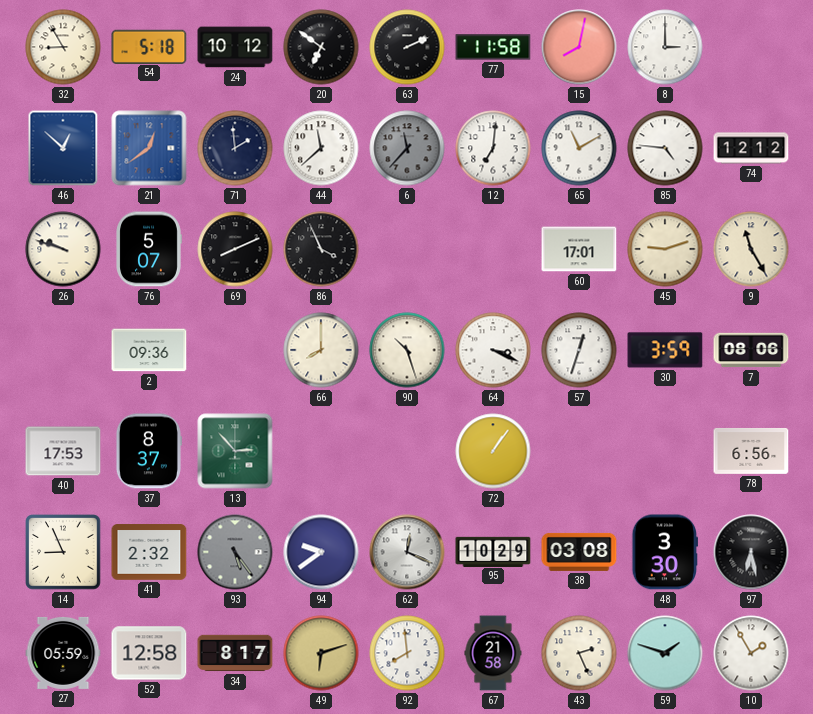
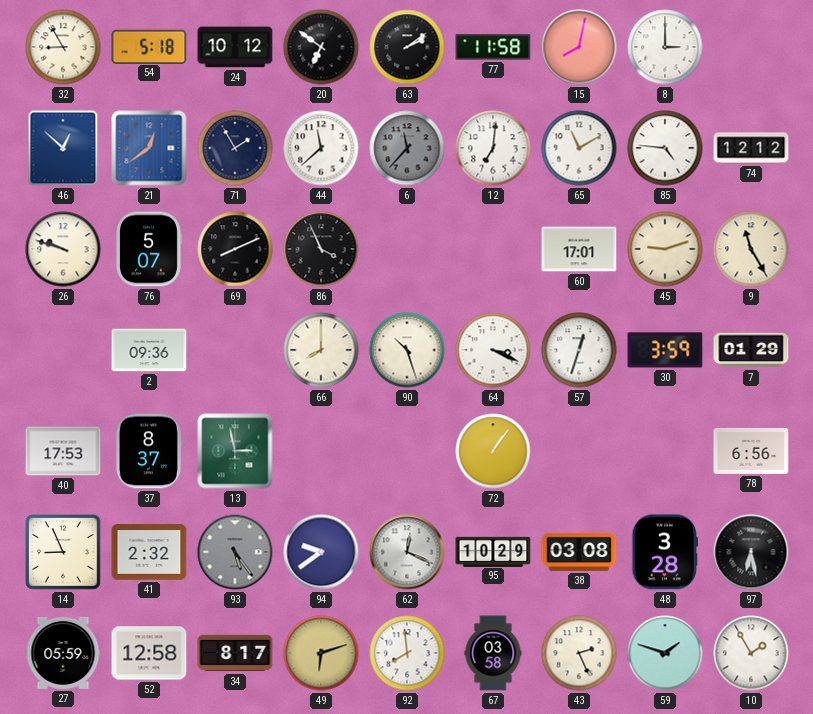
63: 2:11 -> 2:09
71: 1:59 -> 1:55
7: 08:06 -> 01:29
13: 2:53 -> 2:58
48: 3:30 -> 3:28
67: 21:58 -> 03:58
